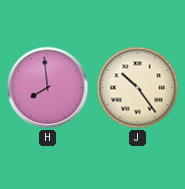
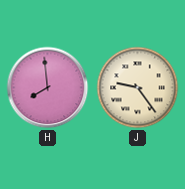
J: 10:24 -> 9:24
